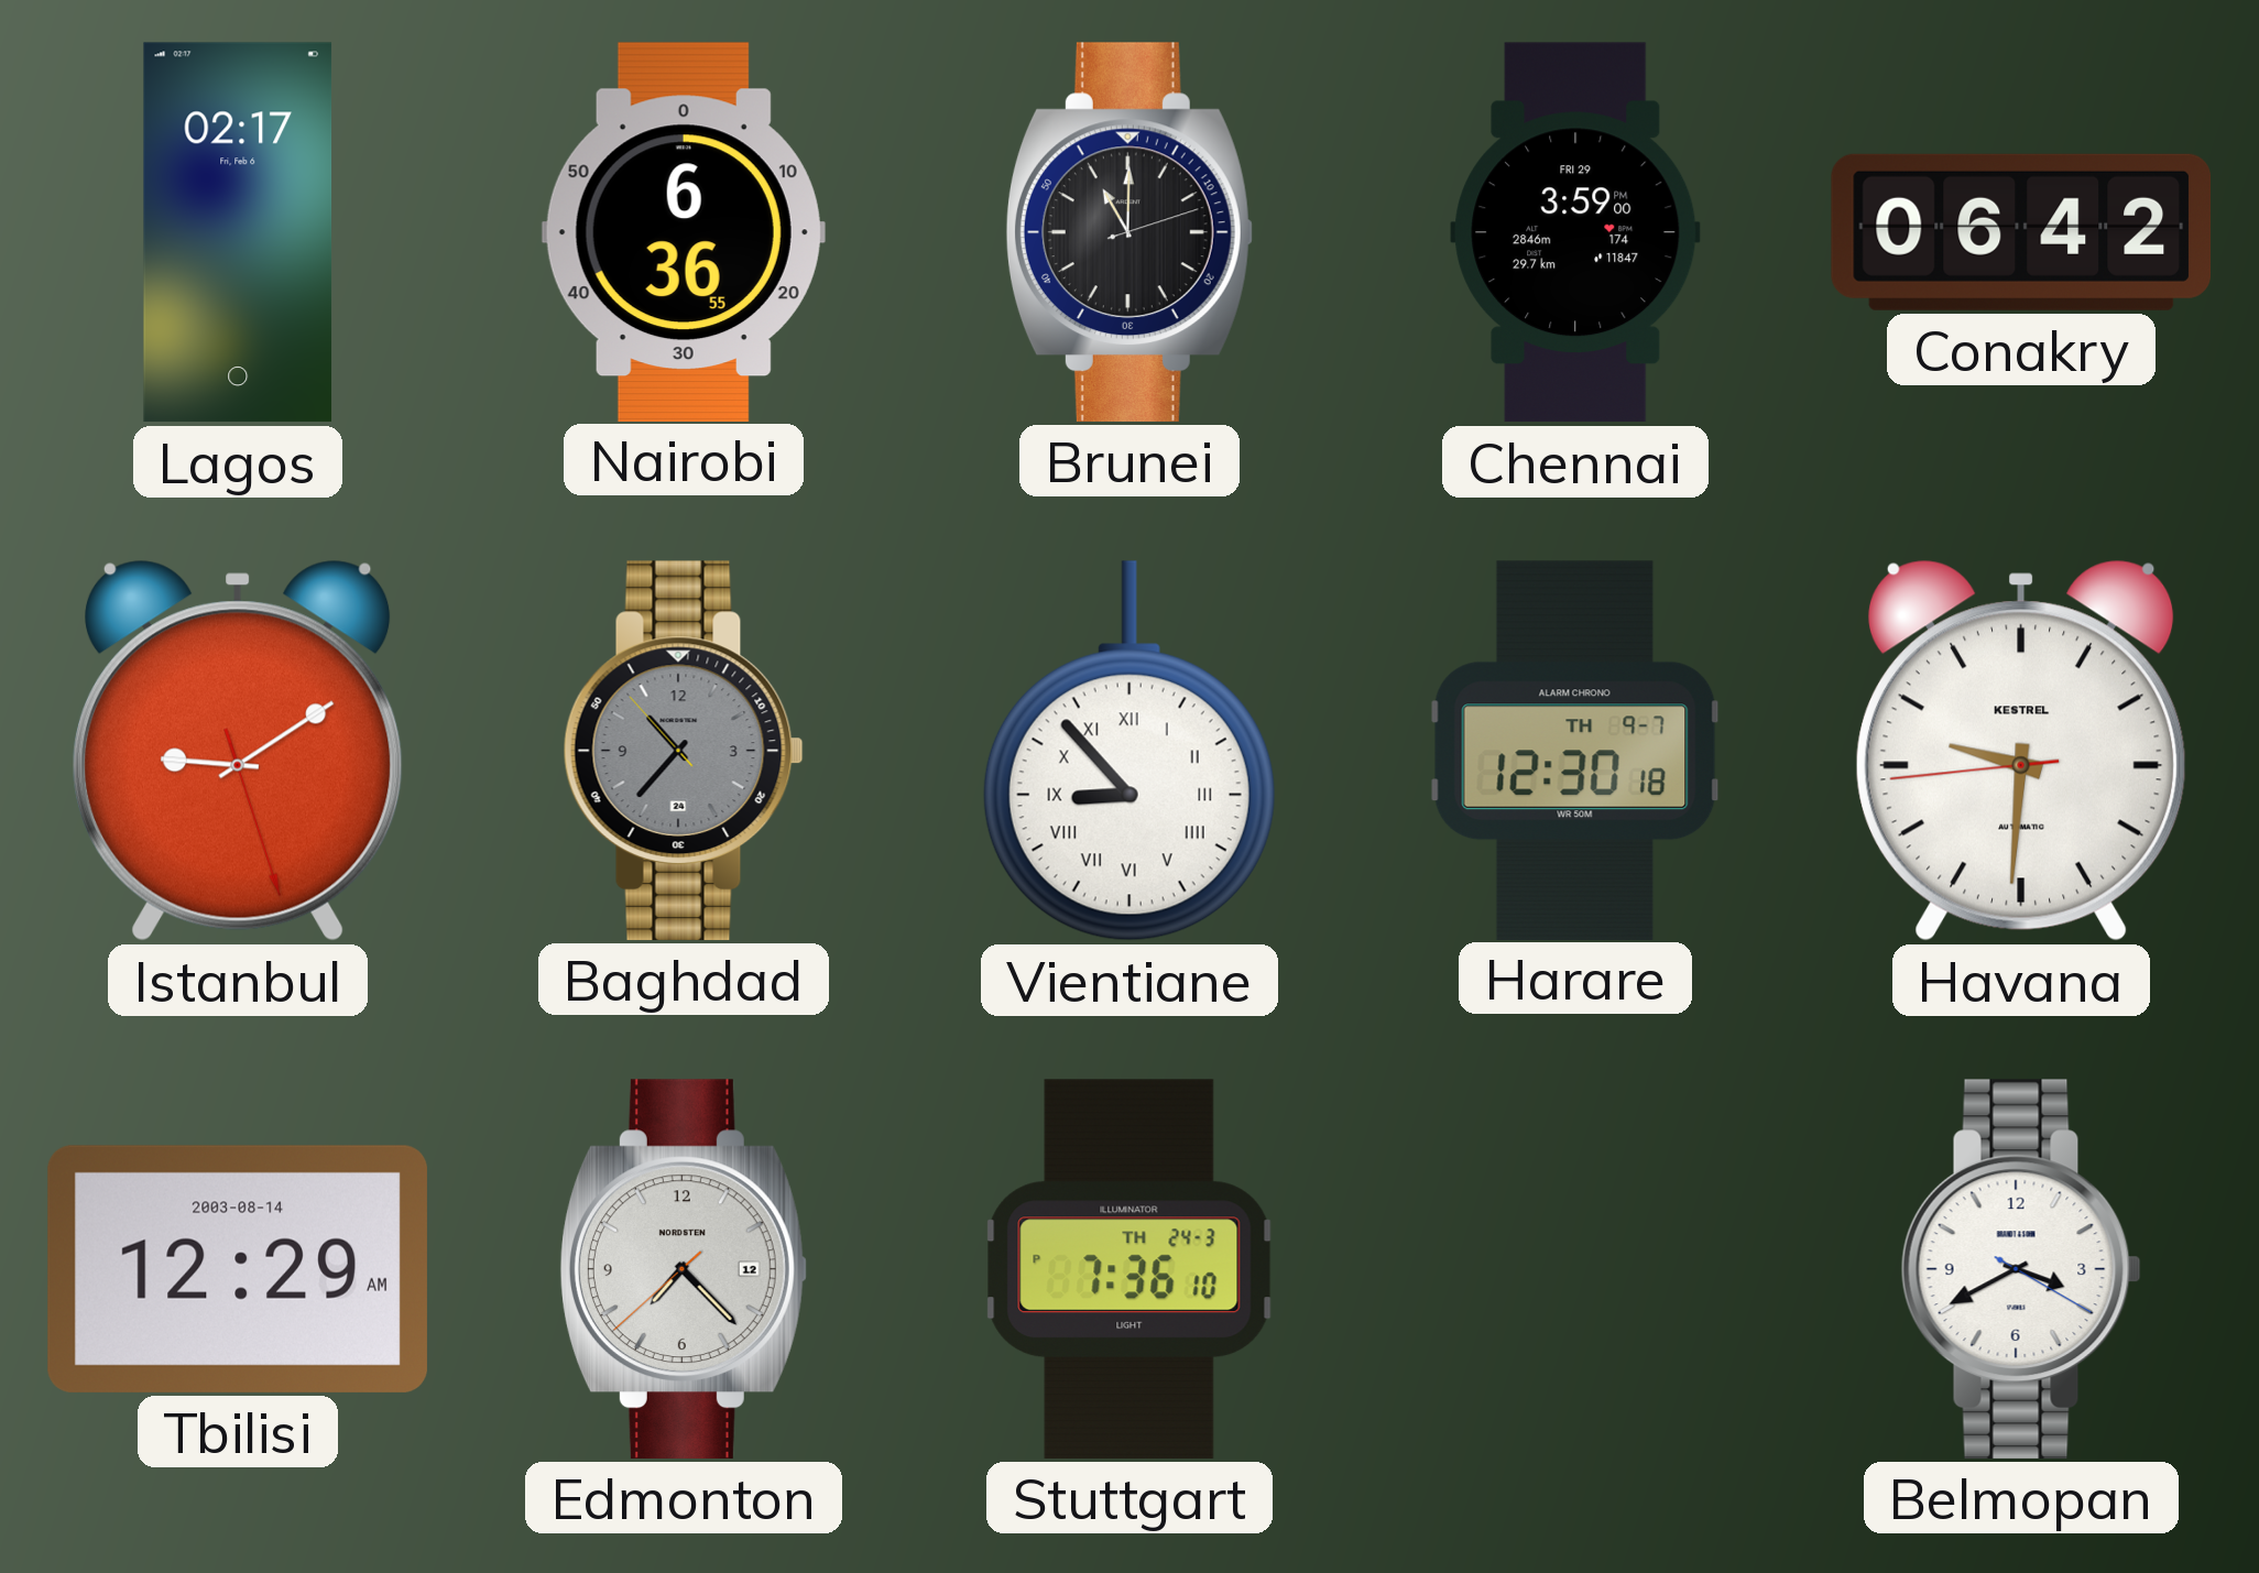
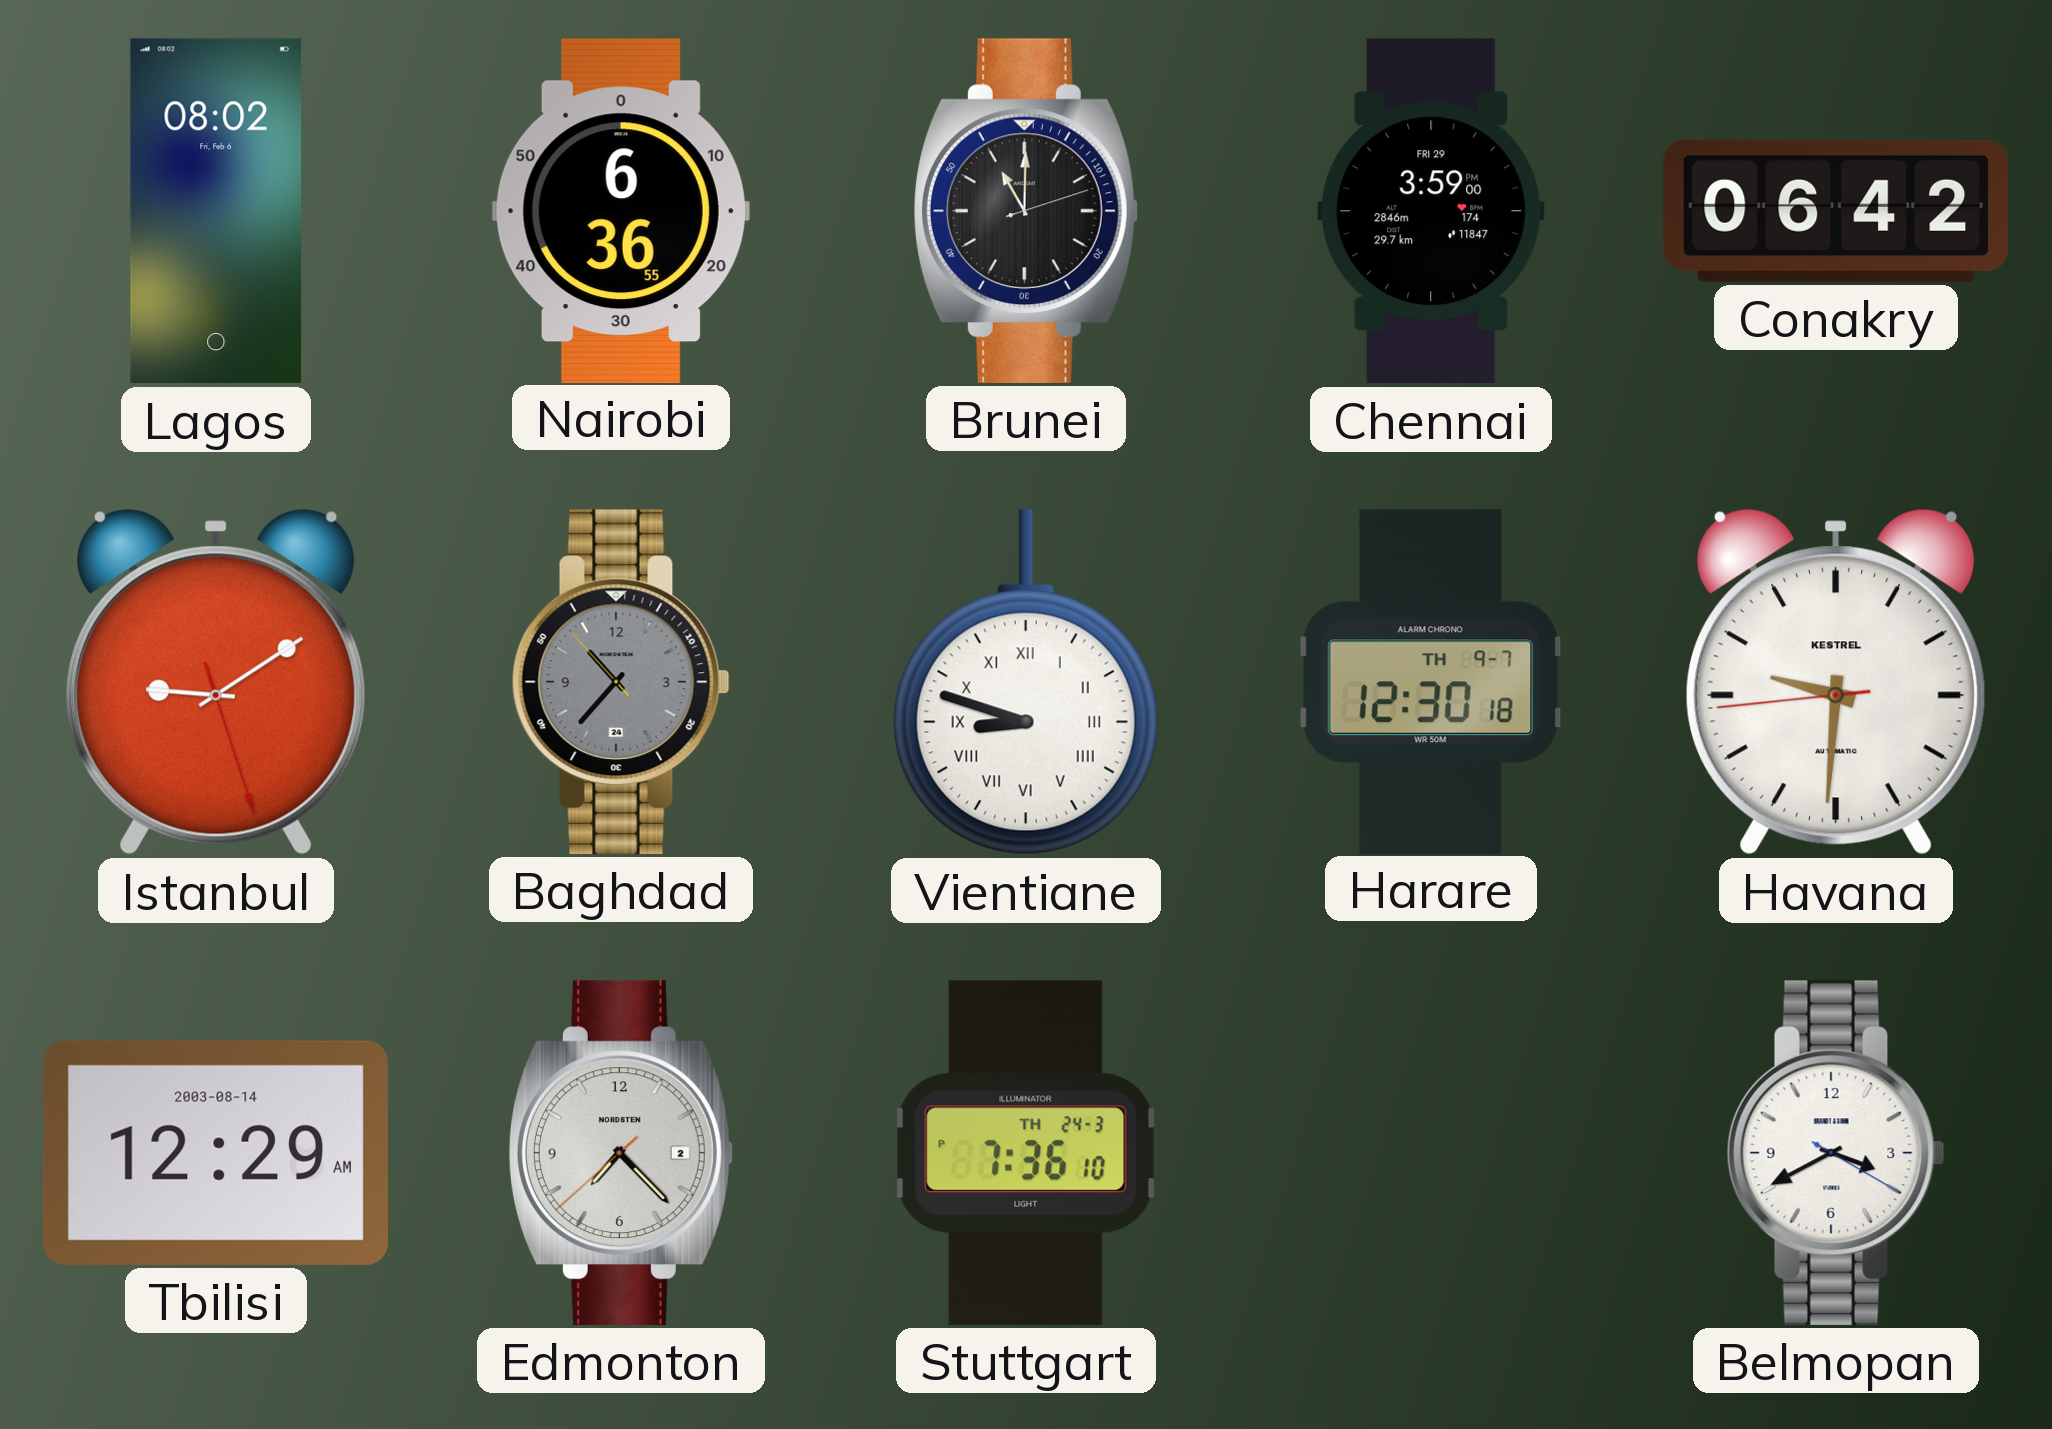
Lagos: 02:17 -> 08:02
Vientiane: 8:53 -> 8:48
Edmonton date: 12 -> 2
